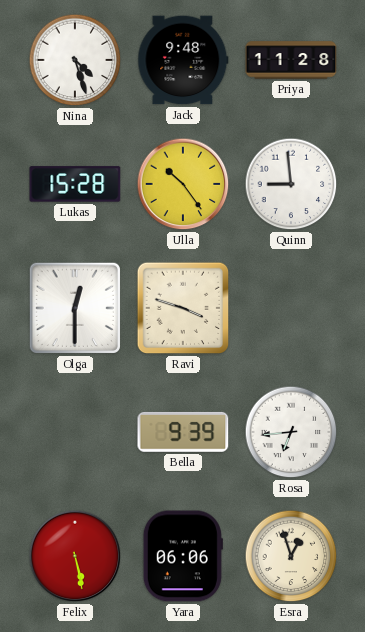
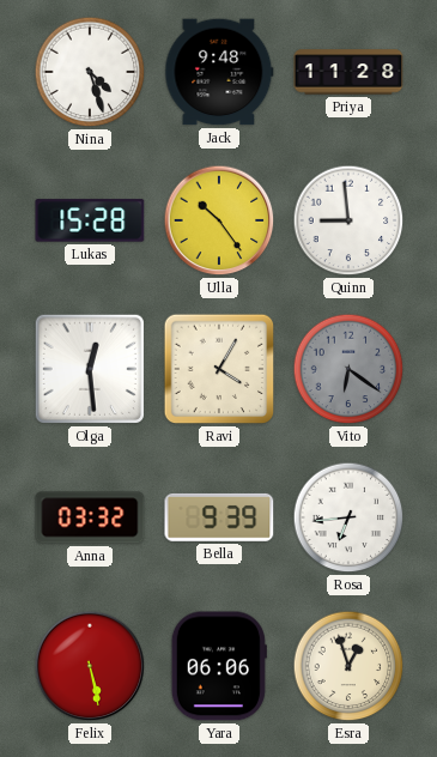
Olga: 12:30 -> 12:29
Ravi: 3:48 -> 4:05
Vito: none -> 6:21
Anna: none -> 03:32
